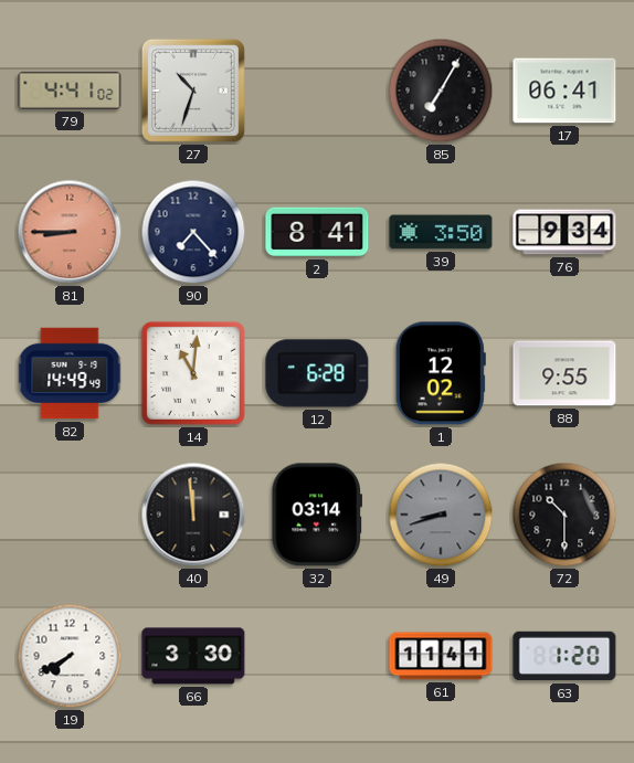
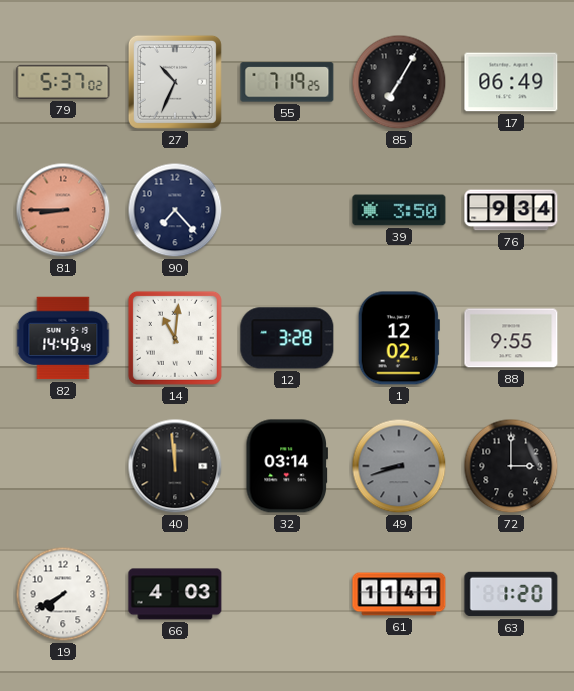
79: 4:41 -> 5:37
27: 10:33 -> 10:34
55: none -> 7:19
17: 06:41 -> 06:49
2: 8:41 -> none
12: 6:28 -> 3:28
72: 10:30 -> 3:00
66: 3:30 -> 4:03
